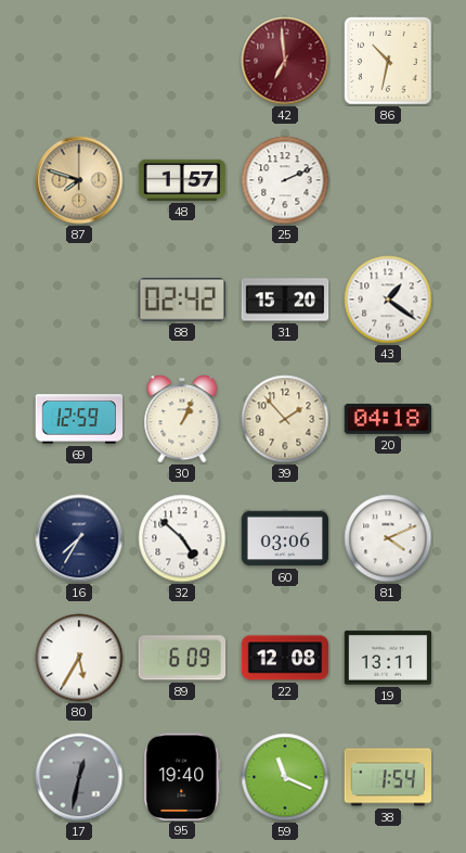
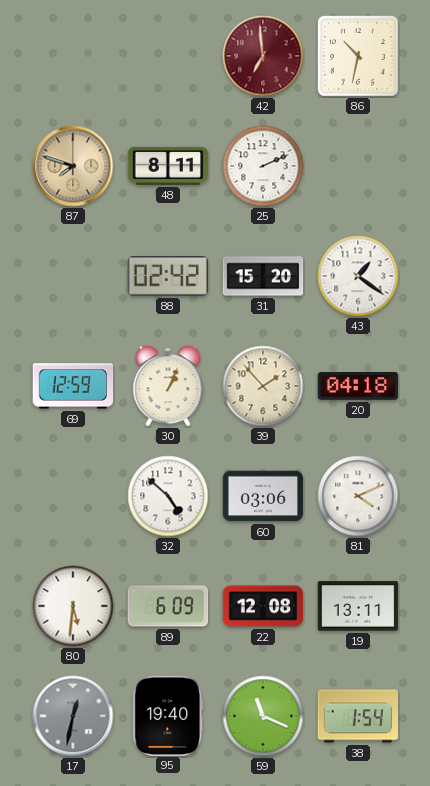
48: 1:57 -> 8:11
16: 7:35 -> none
80: 5:35 -> 5:31
